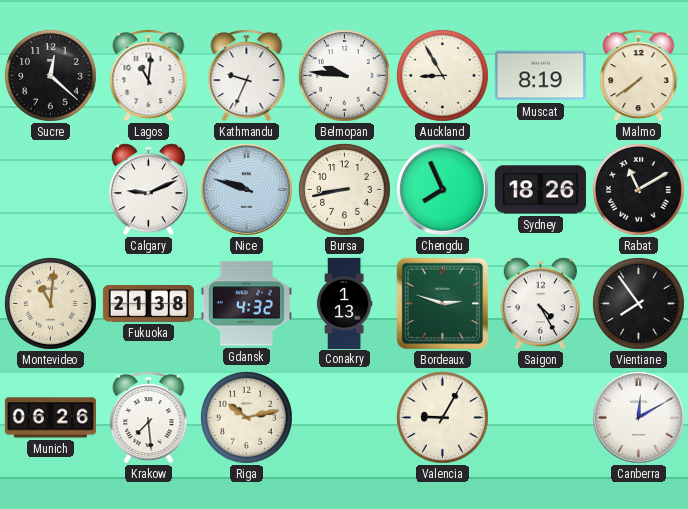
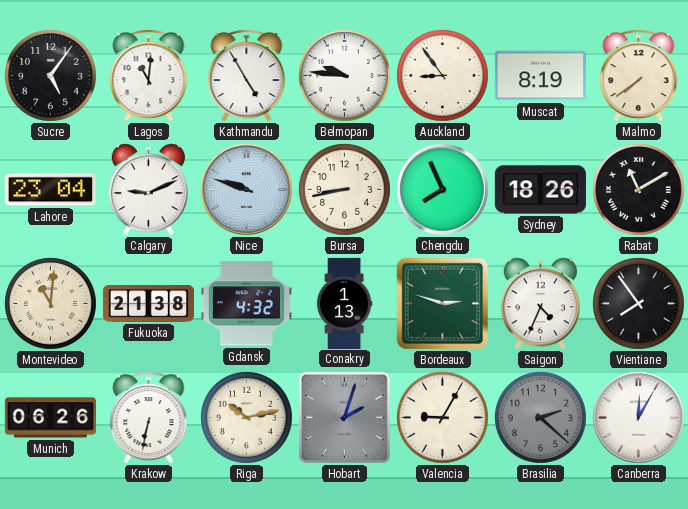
Sucre: 12:22 -> 5:06
Kathmandu: 9:34 -> 4:55
Auckland: 8:55 -> 8:54
Lahore: none -> 23:04
Saigon: 4:25 -> 4:34
Krakow: 7:29 -> 6:32
Hobart: none -> 2:03
Brasilia: none -> 2:22
Canberra: 12:10 -> 12:05
